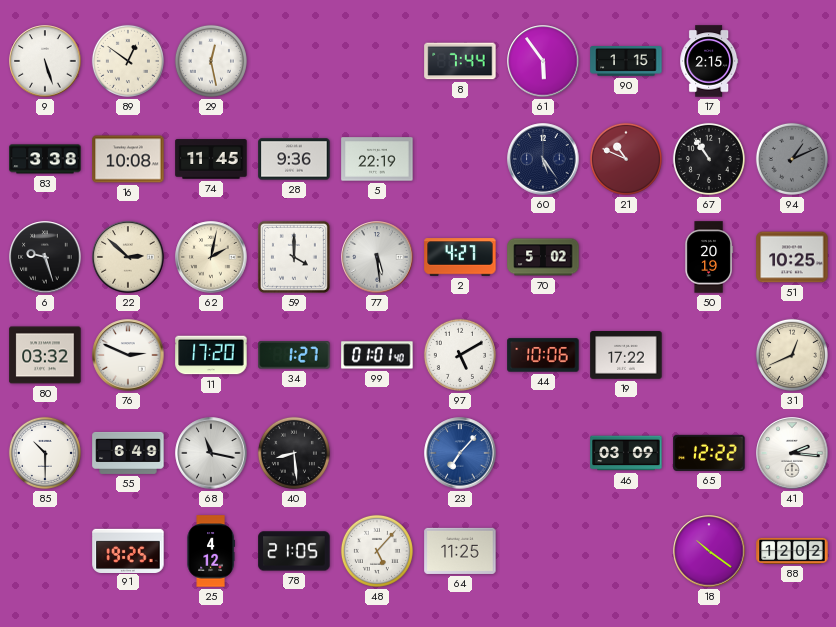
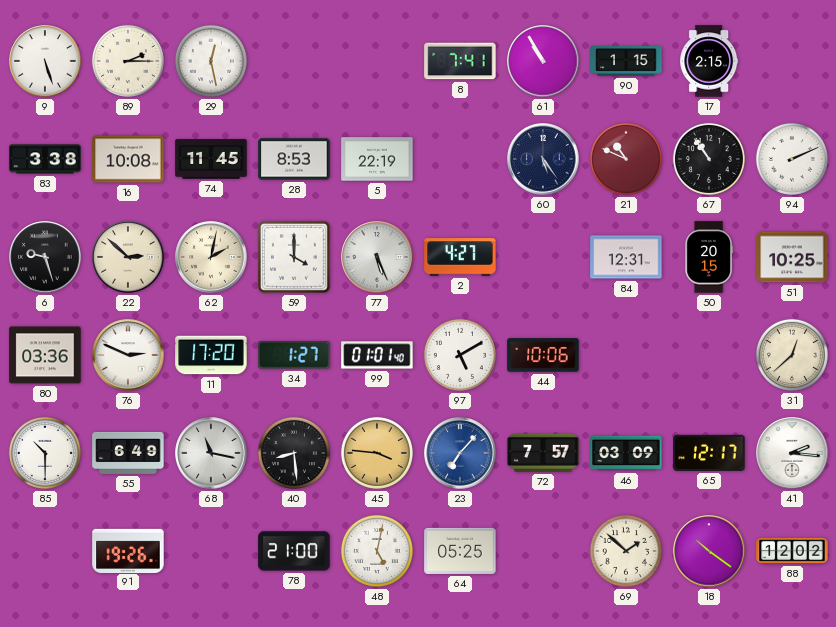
89: 12:51 -> 2:15
8: 7:44 -> 7:41
61: 5:54 -> 10:55
28: 9:36 -> 8:53
94: 1:11 -> 2:11
94 dial: grey -> white
77: 5:29 -> 5:26
70: 5:02 -> none
84: none -> 12:31
50: 20:19 -> 20:15
80: 03:32 -> 03:36
19: 17:22 -> none
31: 12:41 -> 12:38
45: none -> 3:46
72: none -> 7:57
65: 12:22 -> 12:17
91: 19:25 -> 19:26
25: 4:12 -> none
78: 21:05 -> 21:00
48: 5:07 -> 5:02
64: 11:25 -> 05:25
69: none -> 1:52
